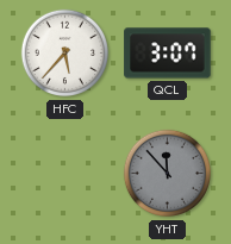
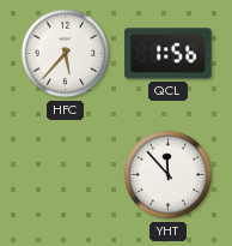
QCL: 3:07 -> 1:56
YHT dial: grey -> white
